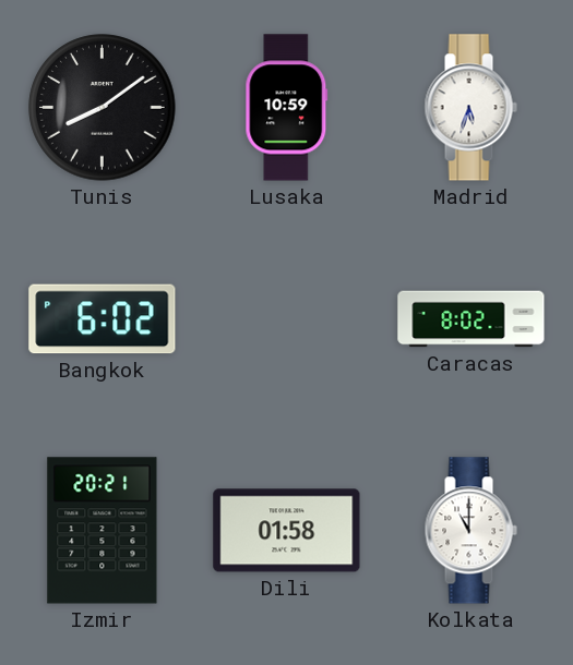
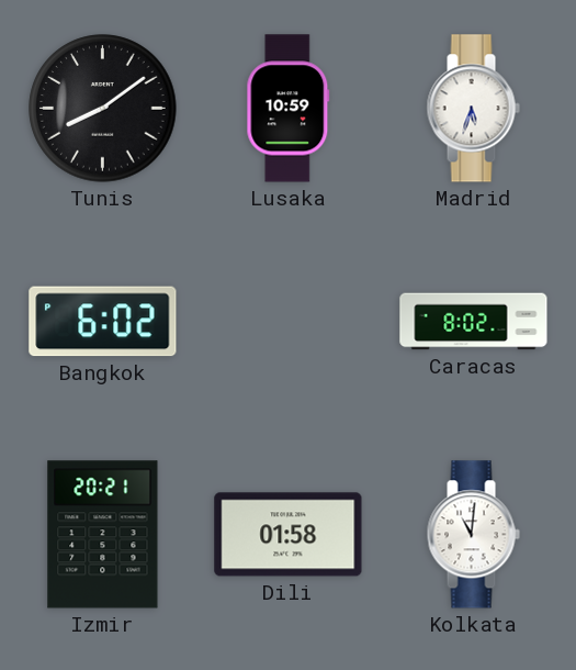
Kolkata: 11:00 -> 11:01
